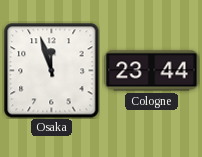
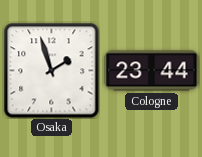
Osaka: 11:57 -> 1:57
